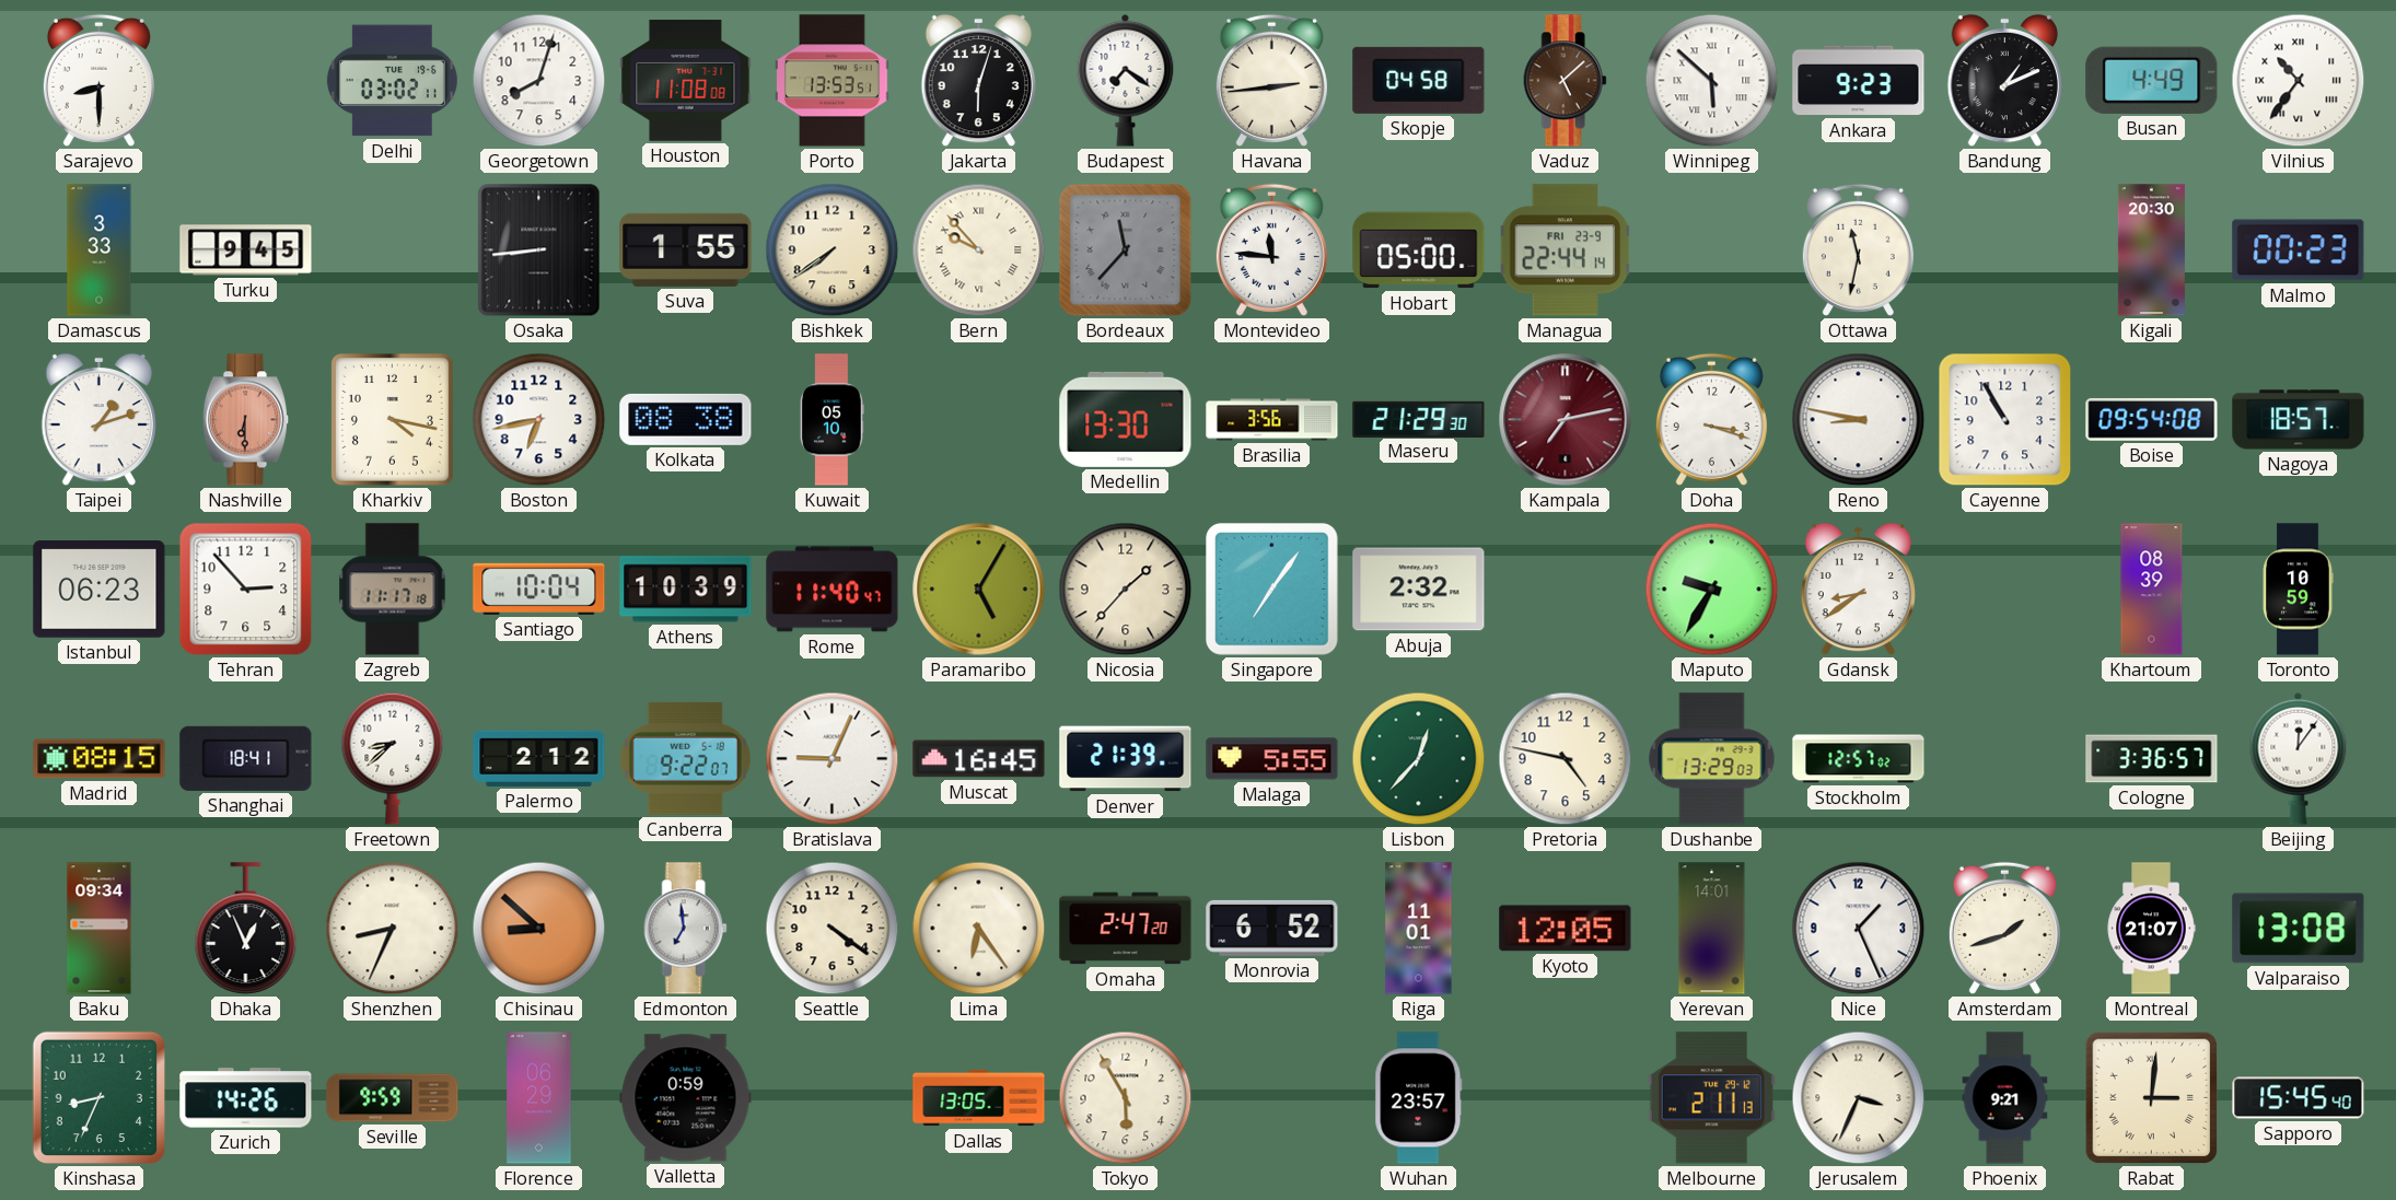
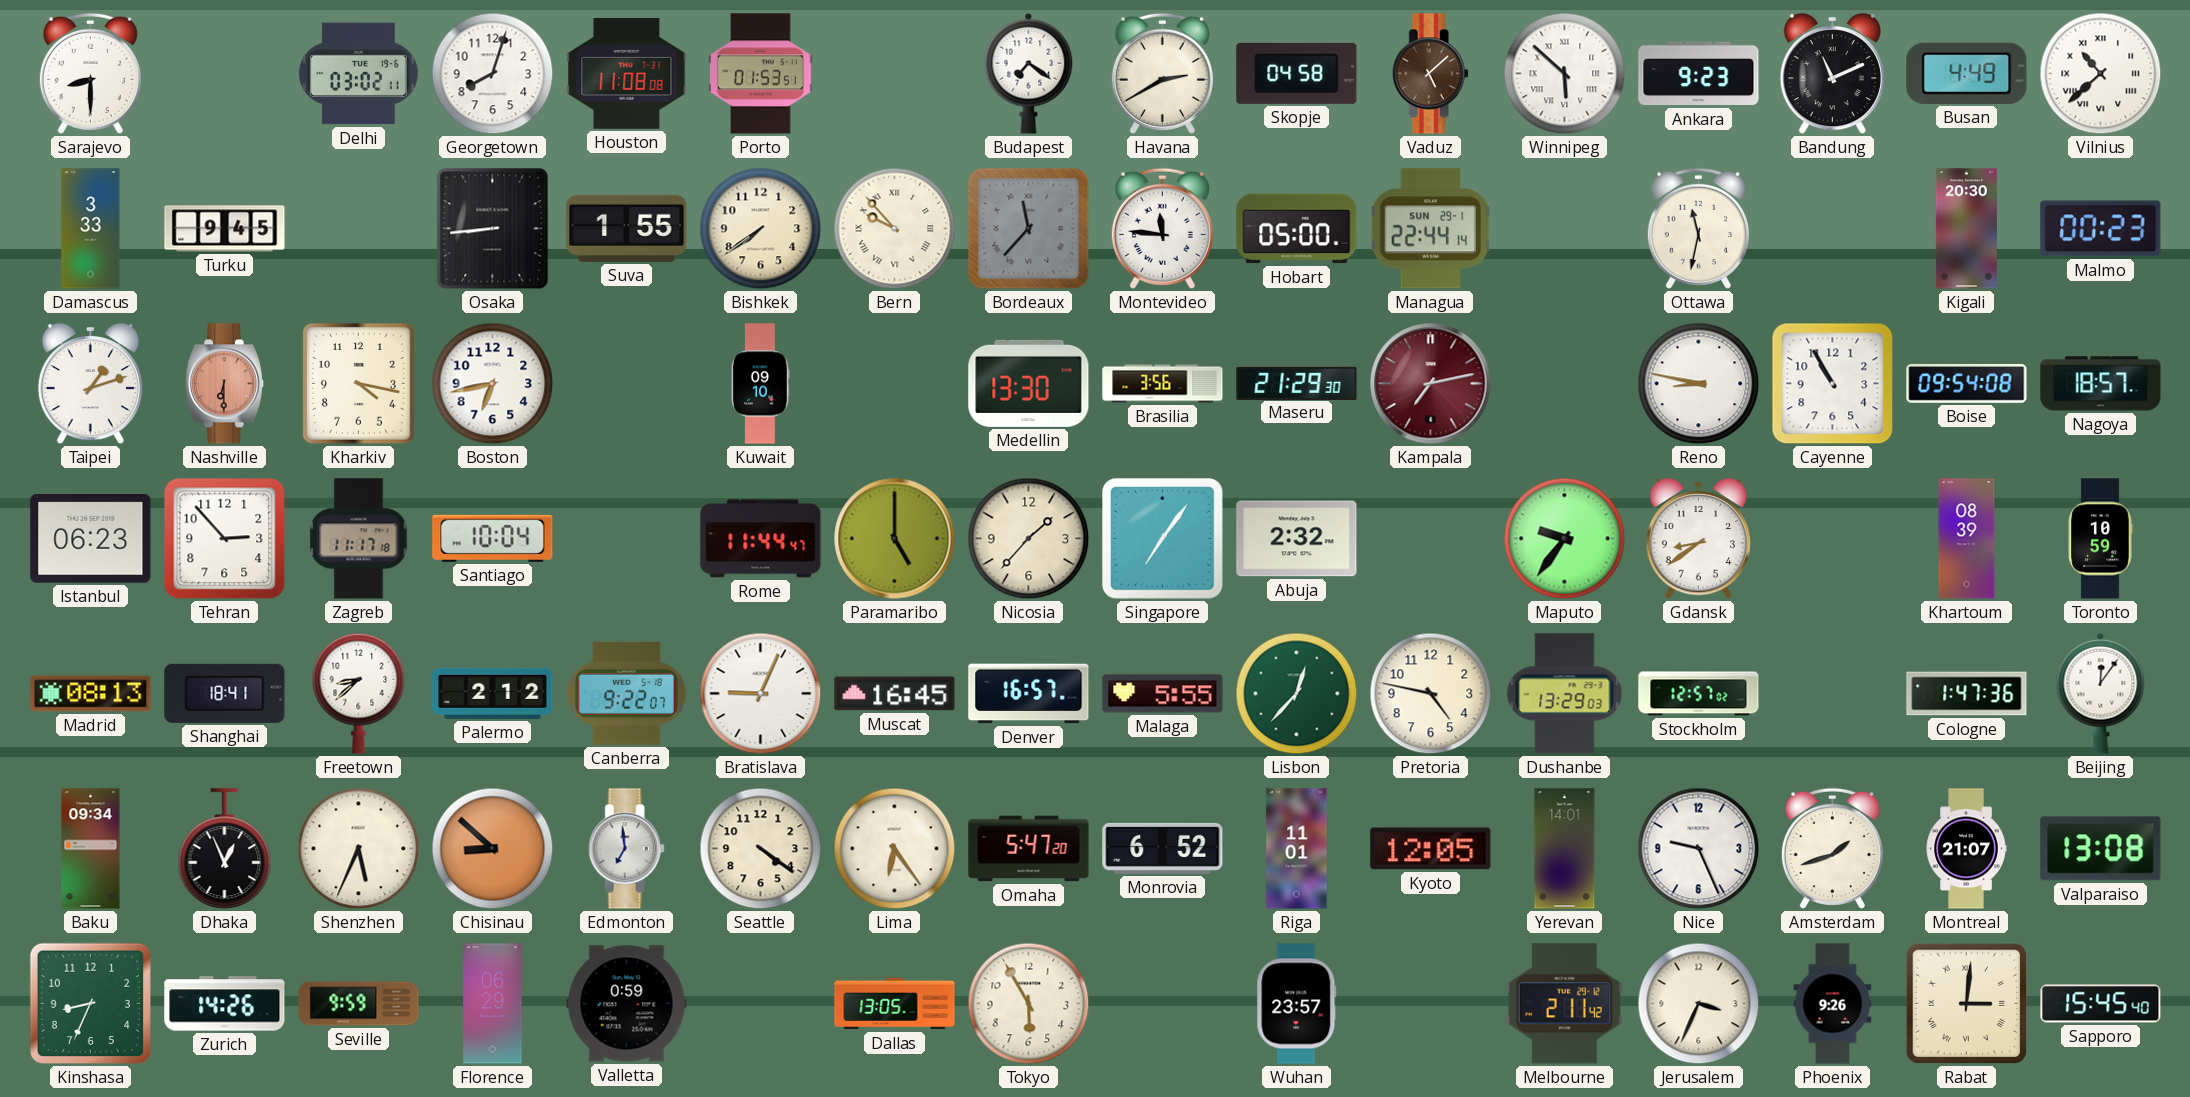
Porto: 13:53 -> 01:53
Jakarta: 6:03 -> none
Havana: 2:44 -> 2:40
Bandung: 1:11 -> 11:11
Vilnius: 10:36 -> 10:38
Managua date: FRI 23-9 -> SUN 29-1
Kolkata: 08:38 -> none
Kuwait: 05:10 -> 09:10
Doha: 3:18 -> none
Athens: 10:39 -> none
Rome: 11:40 -> 11:44
Paramaribo: 5:05 -> 5:00
Maputo: 9:35 -> 9:36
Madrid: 08:15 -> 08:13
Denver: 21:39 -> 16:57
Cologne: 3:36 -> 1:47
Shenzhen: 8:34 -> 5:34
Omaha: 2:47 -> 5:47
Nice: 1:26 -> 9:26
Melbourne: 2:11:13 -> 2:11:42
Phoenix: 9:21 -> 9:26
